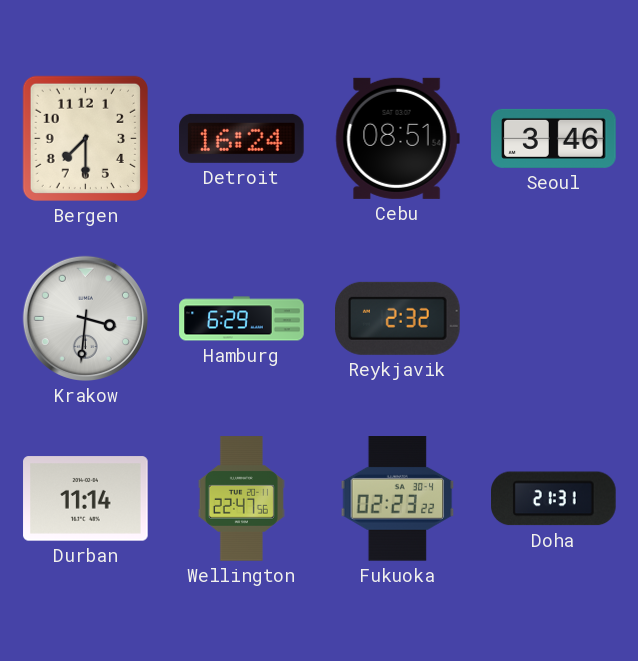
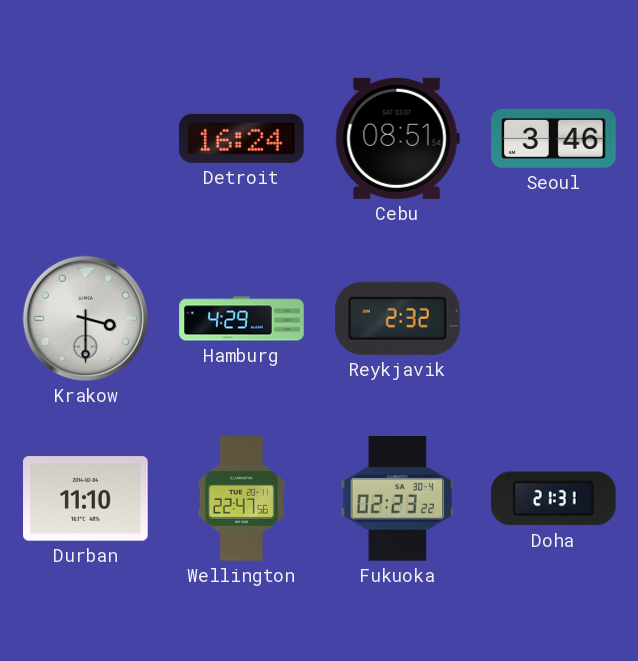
Bergen: 7:30 -> none
Krakow: 3:31 -> 3:30
Hamburg: 6:29 -> 4:29
Durban: 11:14 -> 11:10
